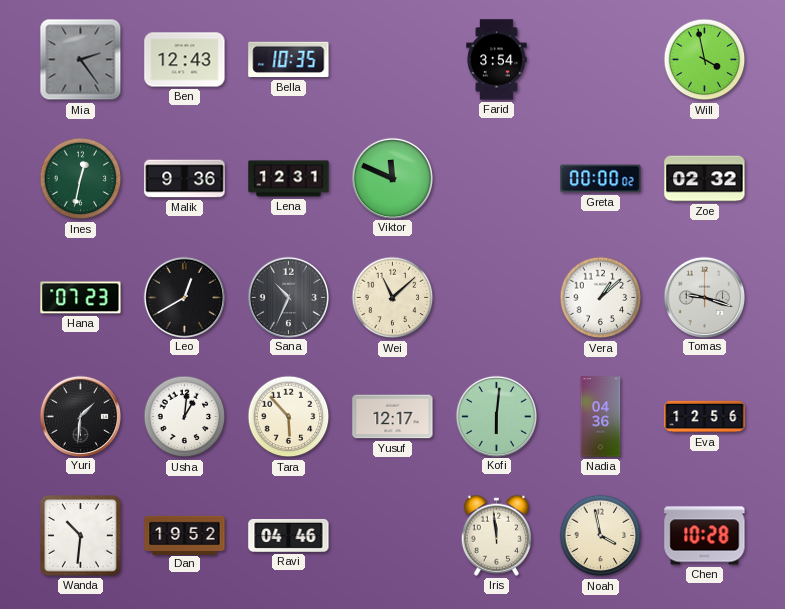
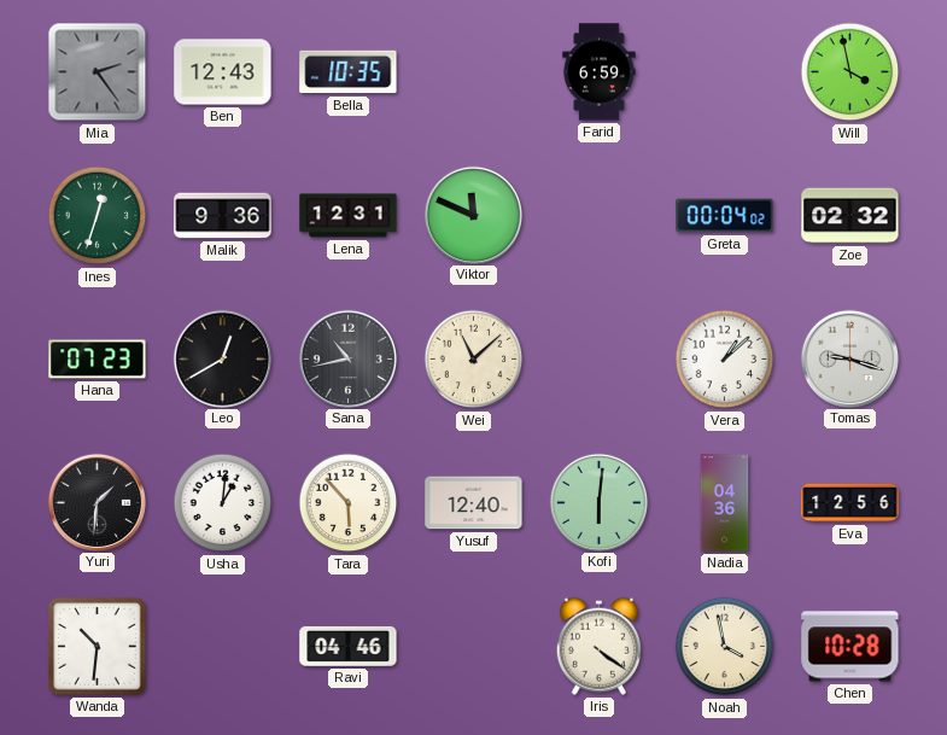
Farid: 3:54 -> 6:59
Ines: 12:32 -> 12:33
Greta: 00:00 -> 00:04
Sana: 10:34 -> 10:43
Yusuf: 12:17 -> 12:40
Dan: 19:52 -> none
Iris: 11:59 -> 4:21
